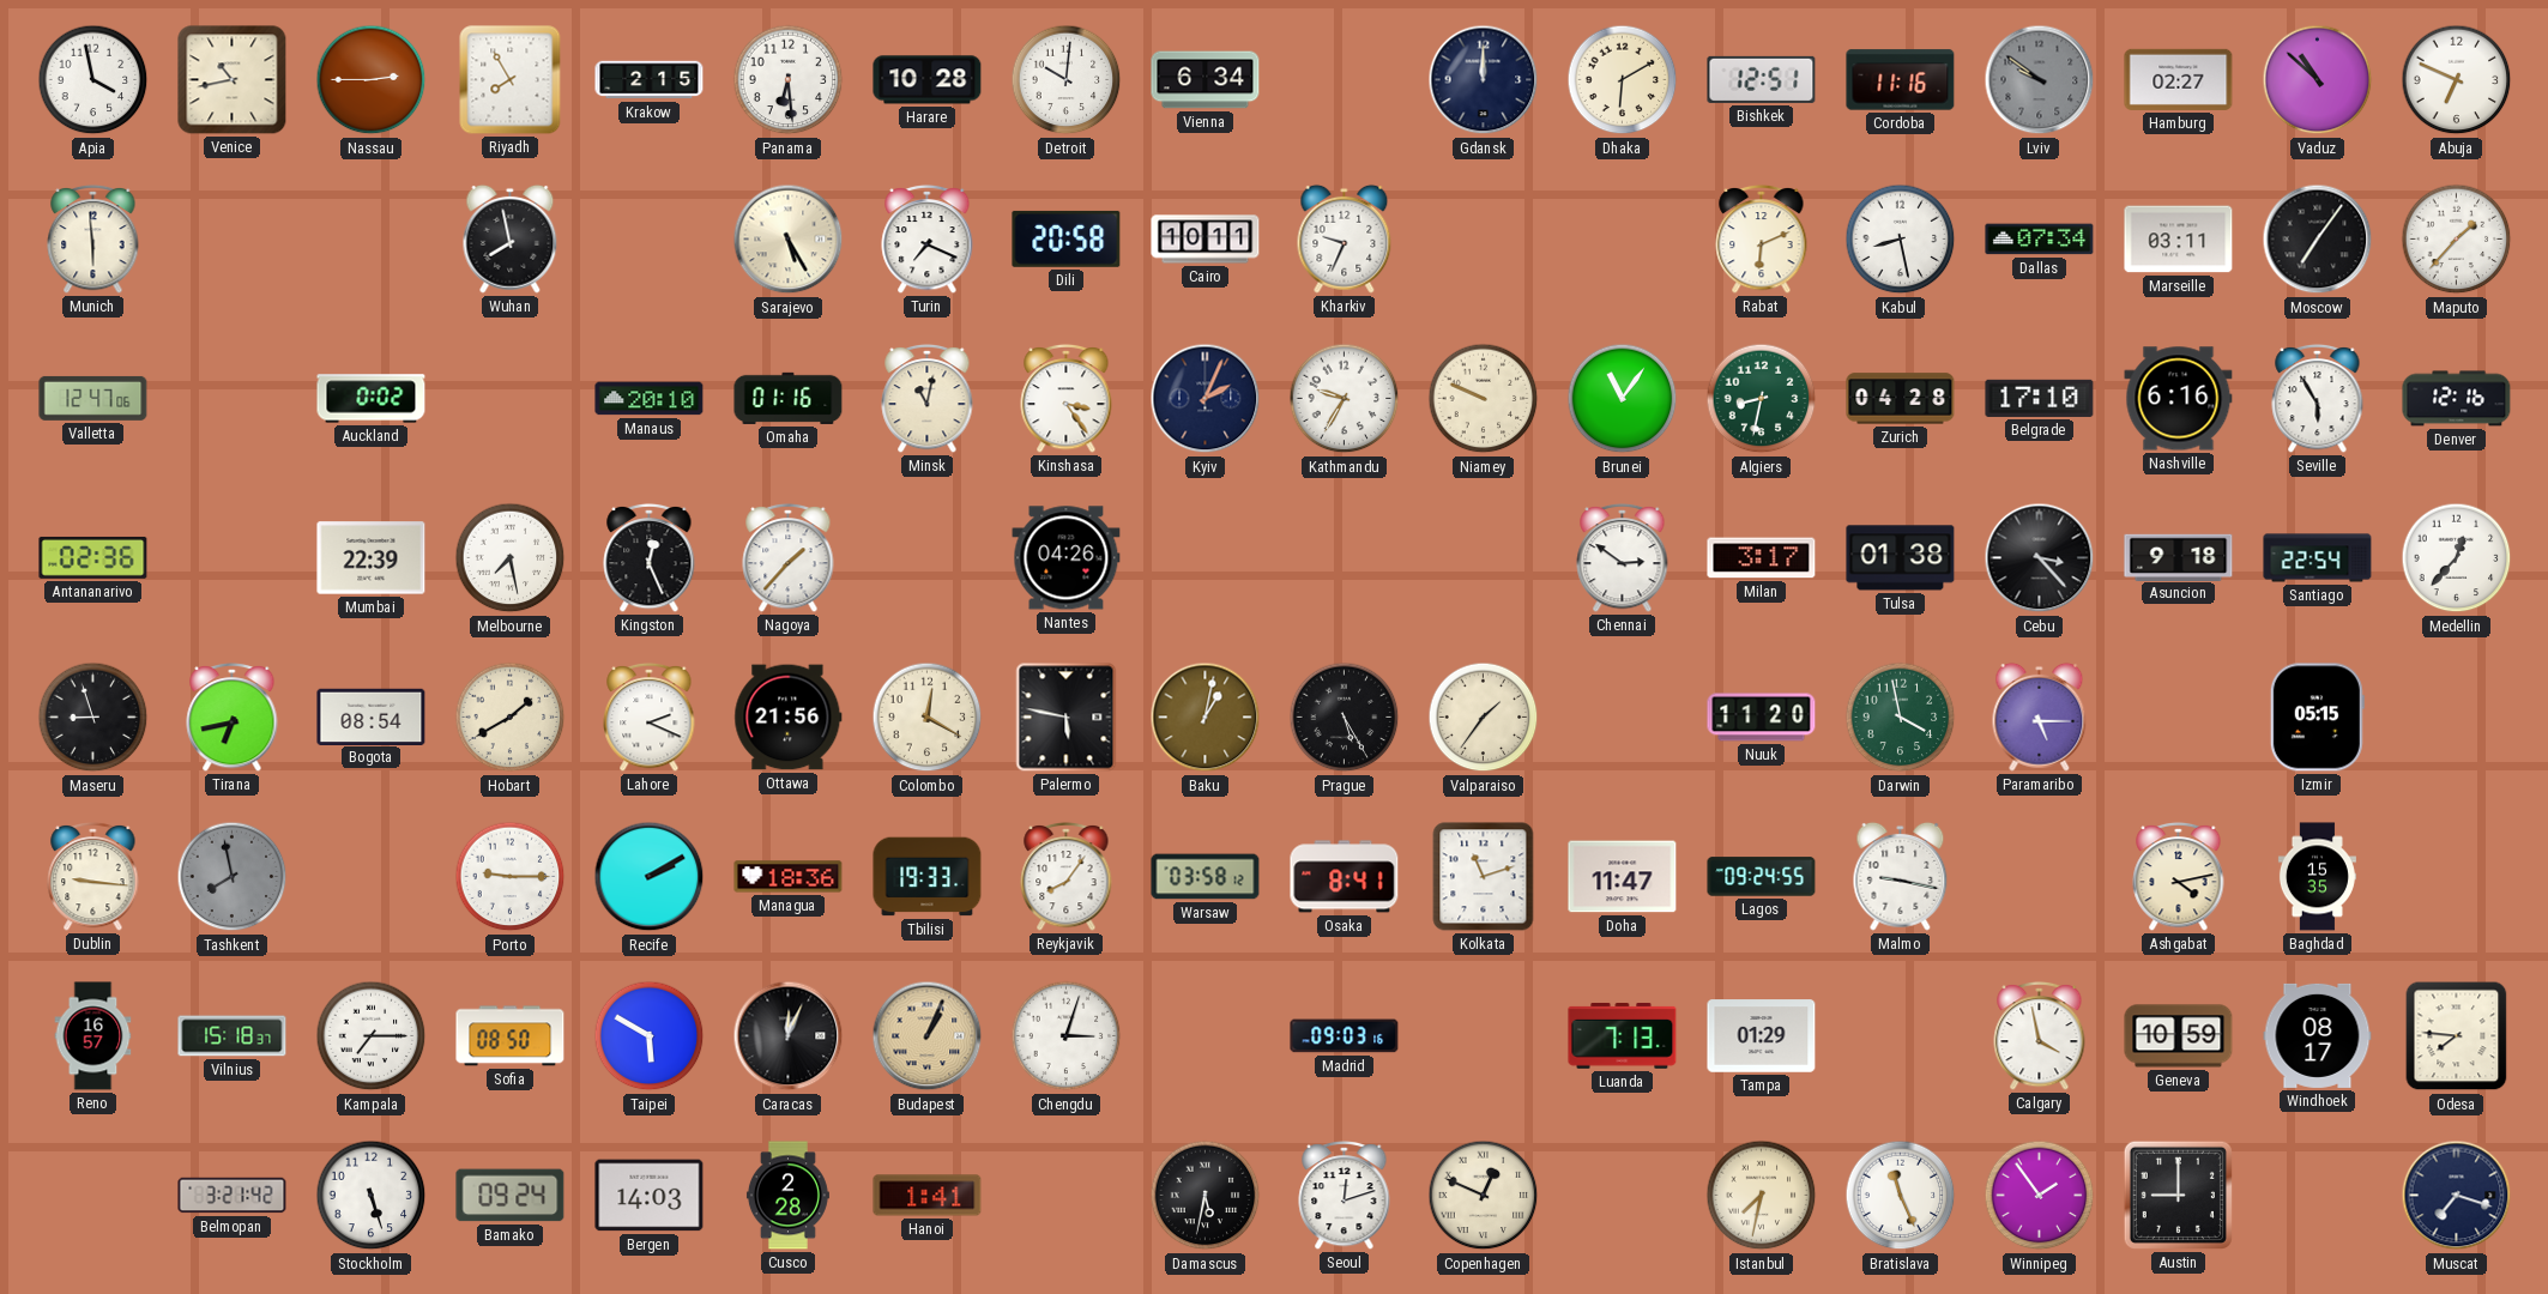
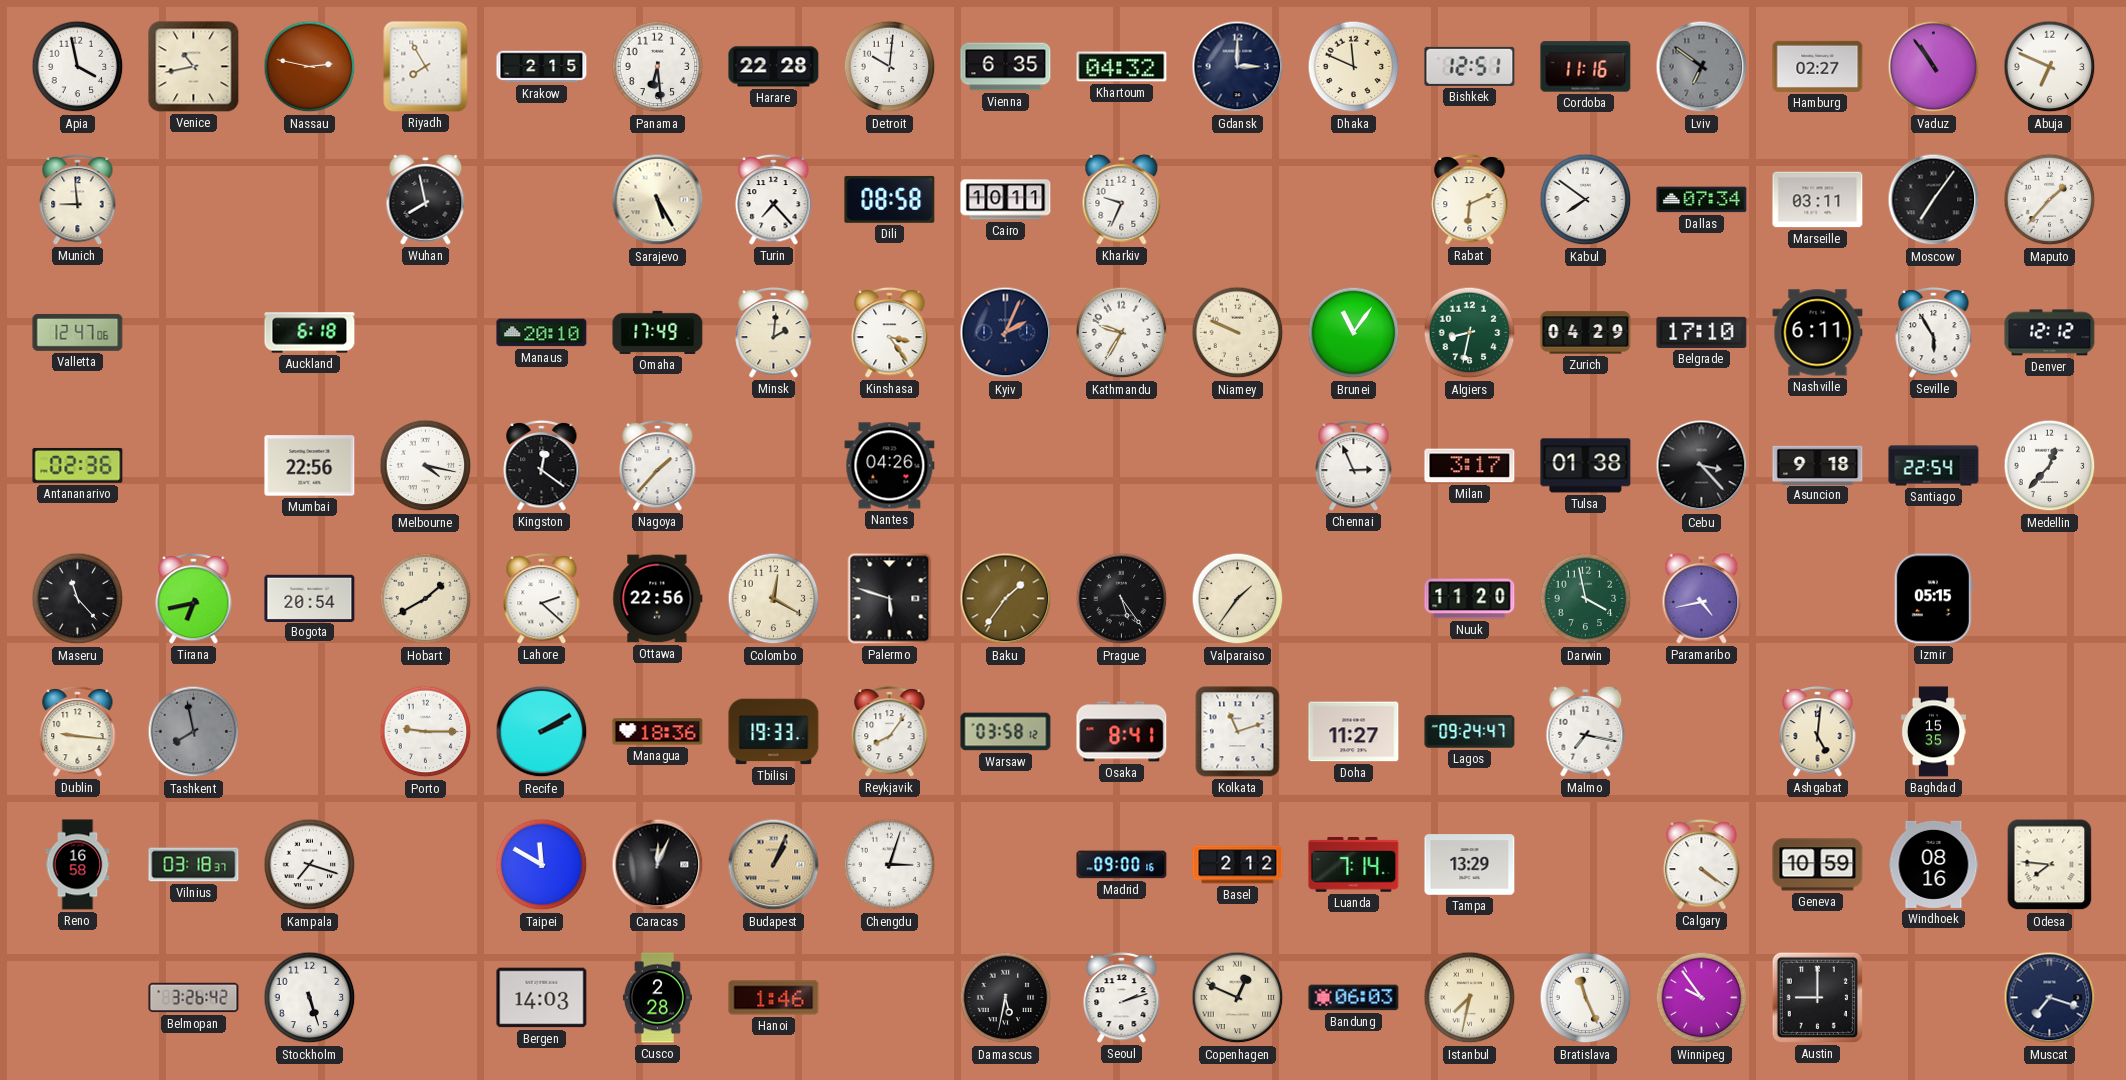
Nassau: 2:45 -> 2:47
Harare: 10:28 -> 22:28
Vienna: 6:34 -> 6:35
Khartoum: none -> 04:32
Gdansk: 12:00 -> 3:00
Dhaka: 6:10 -> 11:49
Lviv: 9:51 -> 6:51
Vaduz: 10:52 -> 10:54
Munich: 5:59 -> 8:59
Turin: 7:19 -> 7:23
Dili: 20:58 -> 08:58
Kabul: 8:28 -> 7:51
Auckland: 0:02 -> 6:18
Omaha: 01:16 -> 17:49
Minsk: 11:02 -> 2:01
Zurich: 04:28 -> 04:29
Nashville: 6:16 -> 6:11
Denver: 12:16 -> 12:12
Mumbai: 22:39 -> 22:56
Melbourne: 7:28 -> 4:17
Kingston: 12:26 -> 12:21
Chennai: 2:51 -> 2:56
Maseru: 8:57 -> 11:23
Bogota: 08:54 -> 20:54
Lahore: 2:19 -> 2:22
Ottawa: 21:56 -> 22:56
Palermo: 5:47 -> 5:48
Baku: 1:02 -> 1:36
Prague: 5:25 -> 5:24
Paramaribo: 5:15 -> 4:43
Doha: 11:47 -> 11:27
Lagos: 09:24:55 -> 09:24:47
Malmo: 9:17 -> 7:17
Ashgabat: 4:13 -> 5:01
Reno: 16:57 -> 16:58
Vilnius: 15:18 -> 03:18
Kampala: 7:15 -> 7:18
Sofia: 08:50 -> none
Taipei: 5:50 -> 11:50
Madrid: 09:03 -> 09:00
Basel: none -> 2:12
Luanda: 7:13 -> 7:14
Tampa: 01:29 -> 13:29
Calgary: 3:58 -> 4:21
Windhoek: 08:17 -> 08:16
Belmopan: 3:21 -> 3:26
Bamako: 09:24 -> none
Hanoi: 1:41 -> 1:46
Seoul: 12:12 -> 2:12
Bandung: none -> 06:03
Winnipeg: 1:54 -> 9:54
